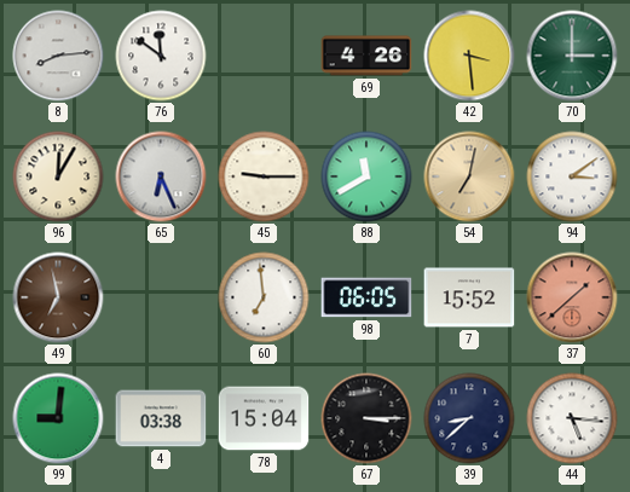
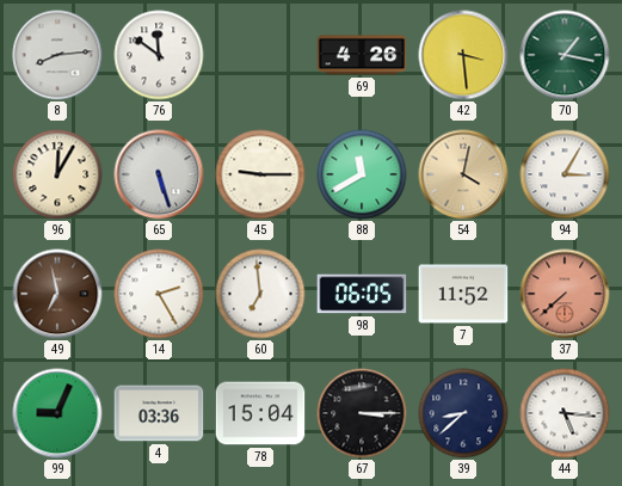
70: 3:00 -> 1:17
65: 6:26 -> 5:27
54: 7:02 -> 4:02
94: 3:09 -> 3:05
14: none -> 2:25
7: 15:52 -> 11:52
37: 1:38 -> 7:38
99: 9:01 -> 9:04
4: 03:38 -> 03:36
